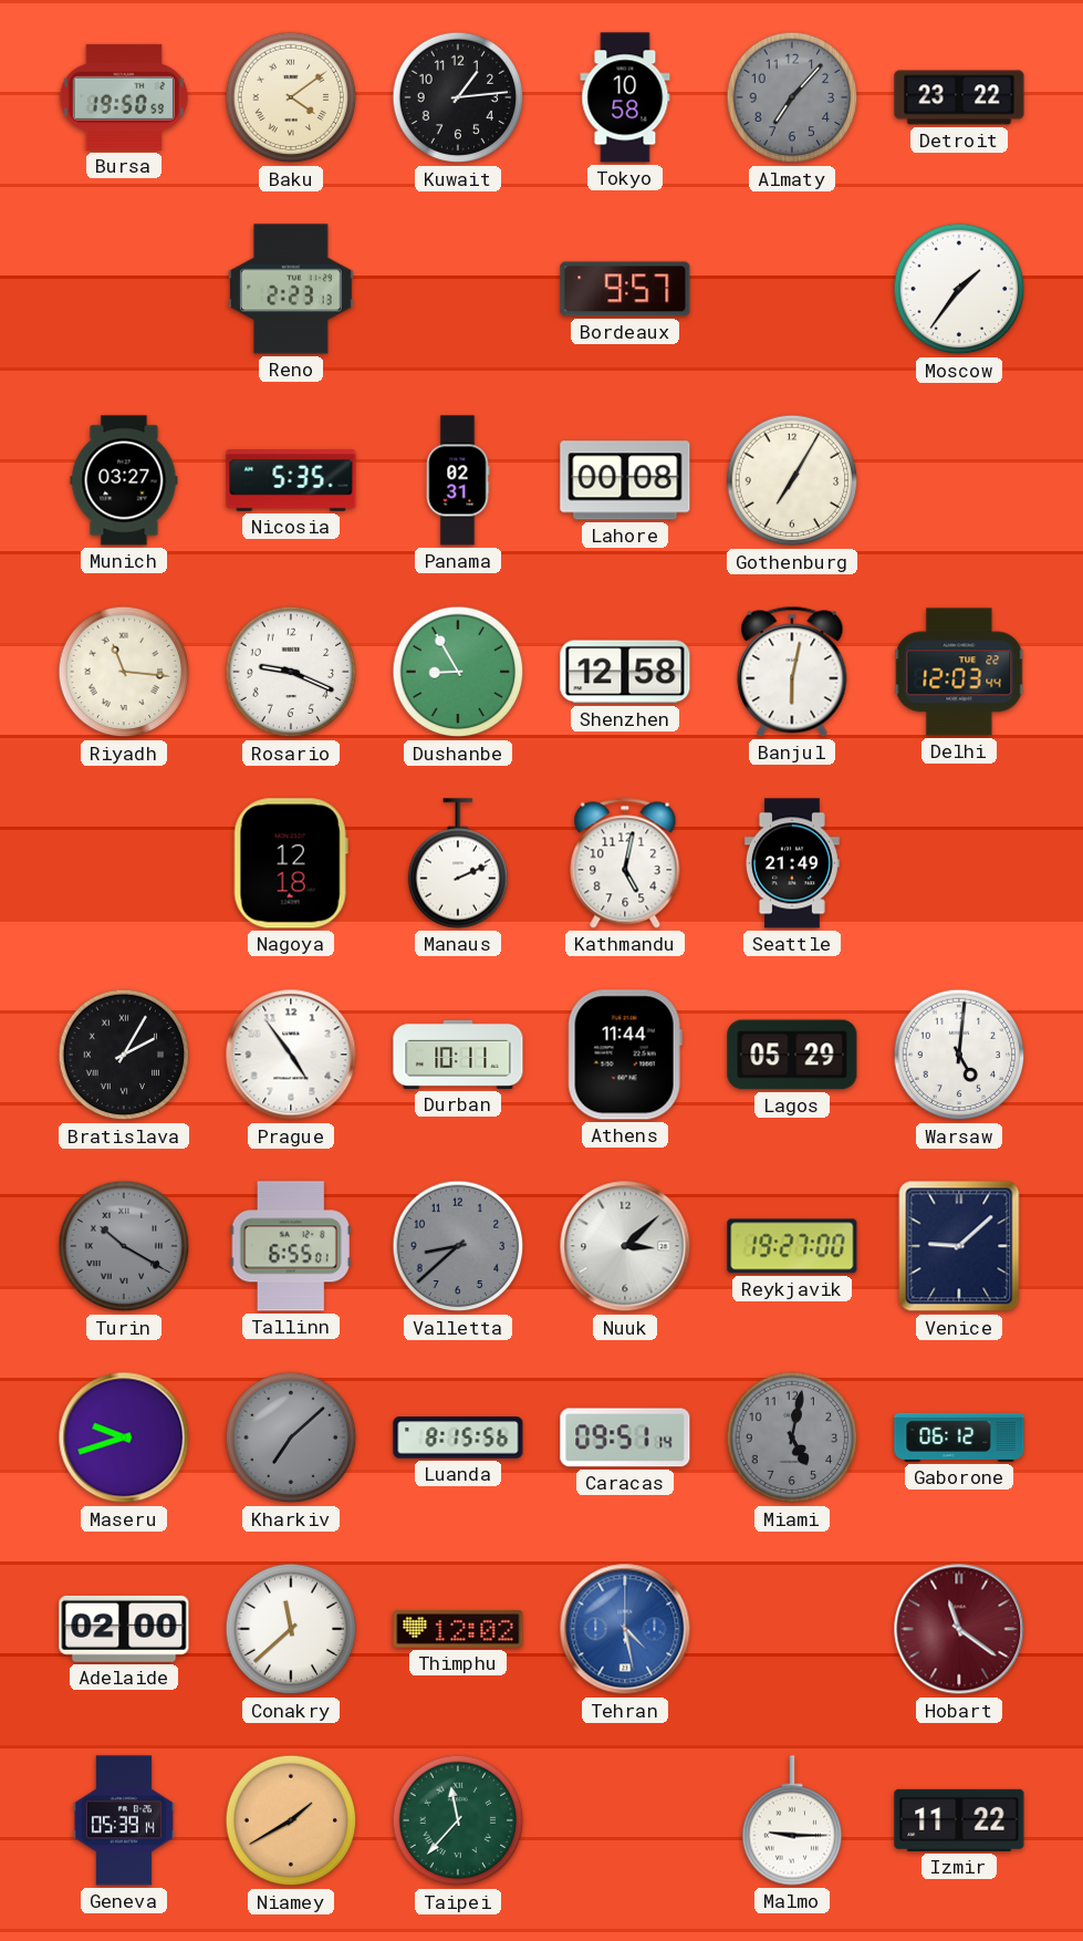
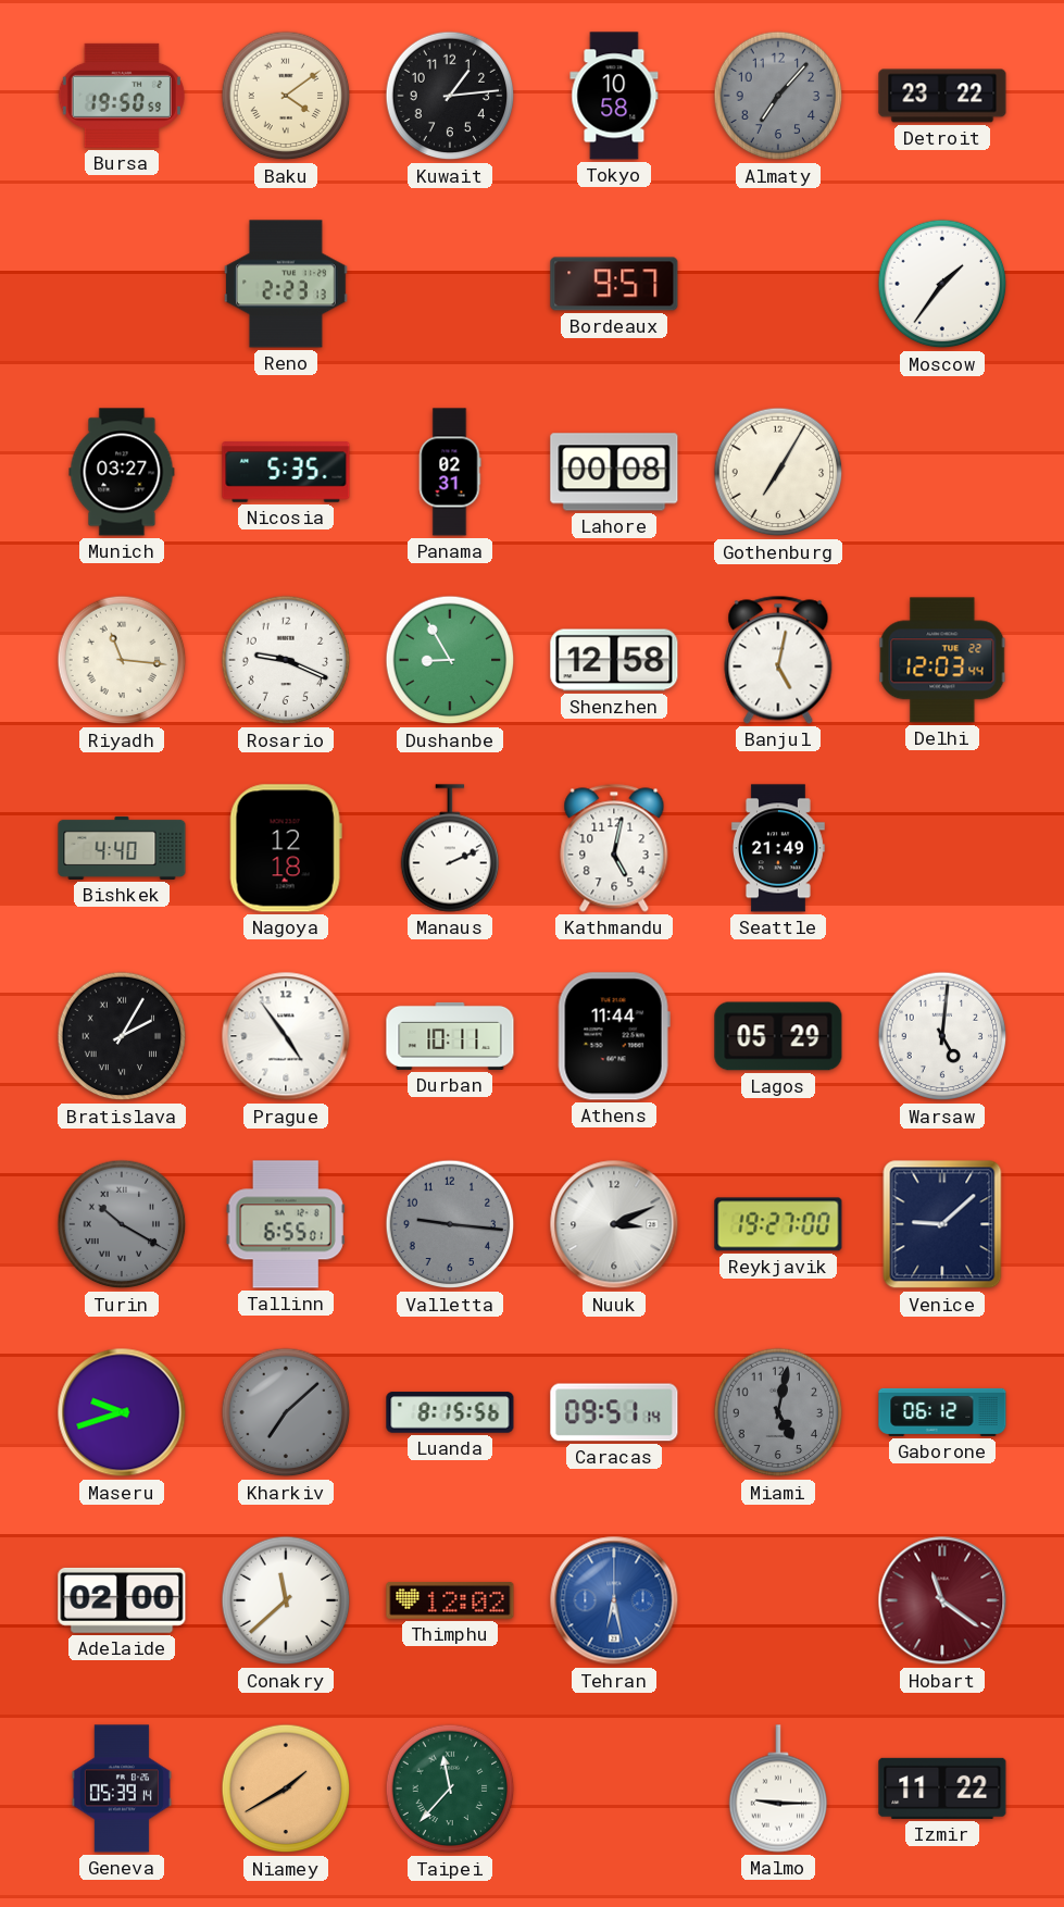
Banjul: 6:02 -> 5:02
Bishkek: none -> 4:40
Valletta: 8:38 -> 9:16
Nuuk: 3:08 -> 3:11
Tehran: 4:28 -> 6:28
